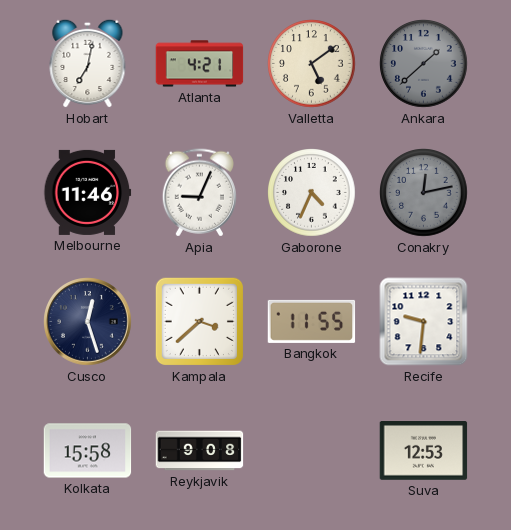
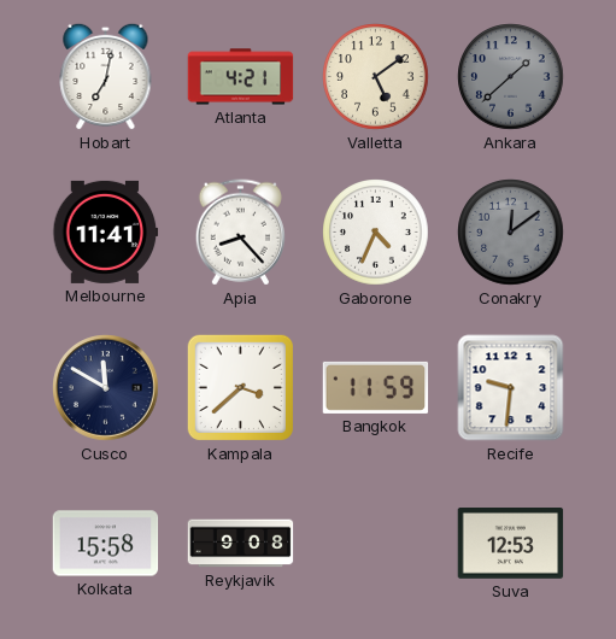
Melbourne: 11:46 -> 11:41
Apia: 9:04 -> 8:23
Conakry: 12:13 -> 12:09
Cusco: 12:27 -> 11:50
Bangkok: 11:55 -> 11:59
